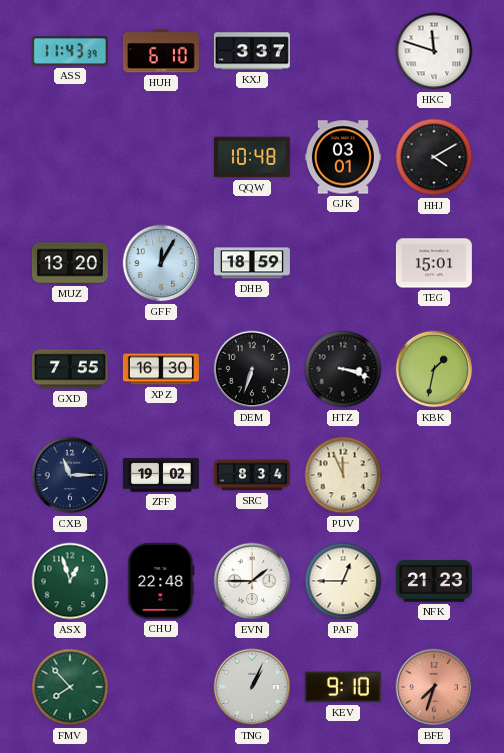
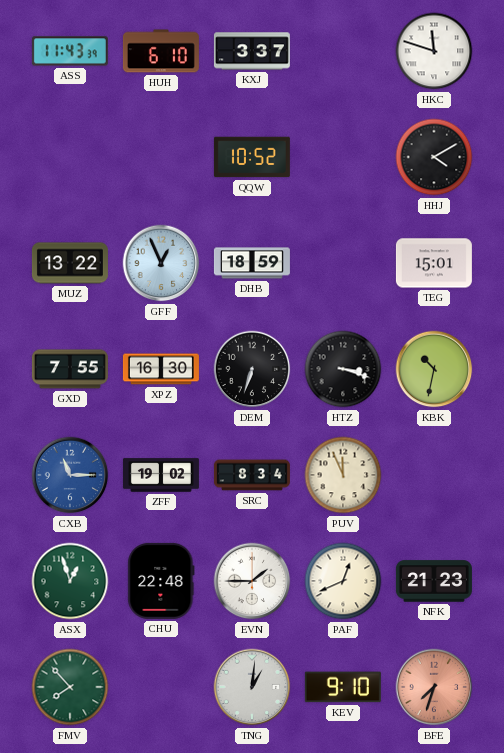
QQW: 10:48 -> 10:52
GJK: 03:01 -> none
MUZ: 13:20 -> 13:22
GFF: 12:05 -> 12:56
KBK: 1:32 -> 10:32
CXB dial: navy -> blue
PAF: 12:45 -> 12:41
TNG: 1:04 -> 1:01
